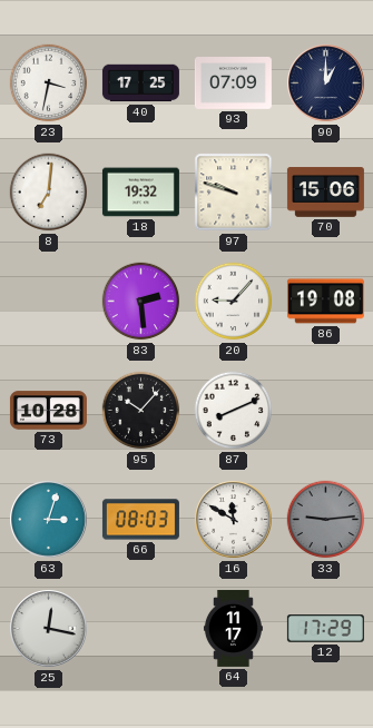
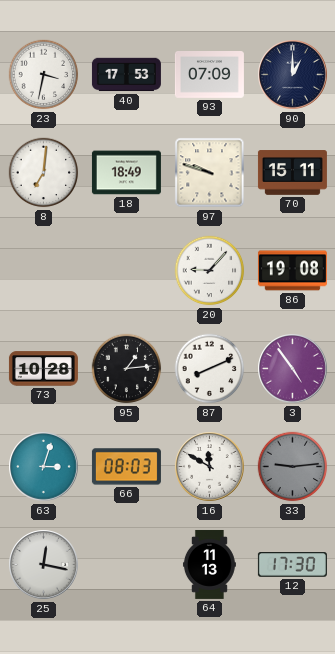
40: 17:25 -> 17:53
18: 19:32 -> 18:49
70: 15:06 -> 15:11
83: 2:29 -> none
95: 10:07 -> 1:14
3: none -> 4:54
64: 11:17 -> 11:13
12: 17:29 -> 17:30
